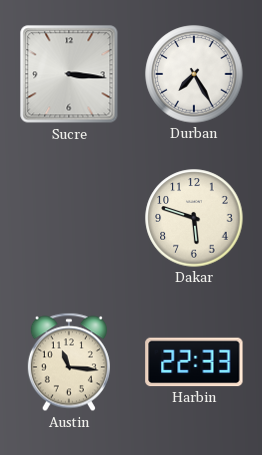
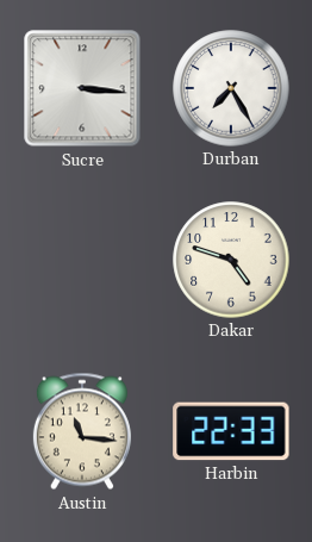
Dakar: 5:48 -> 4:48
